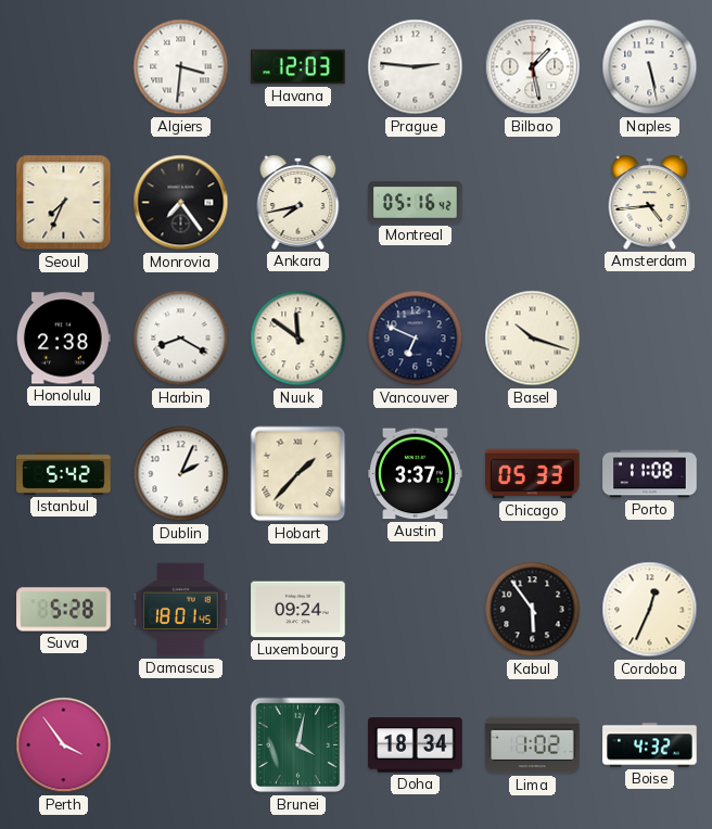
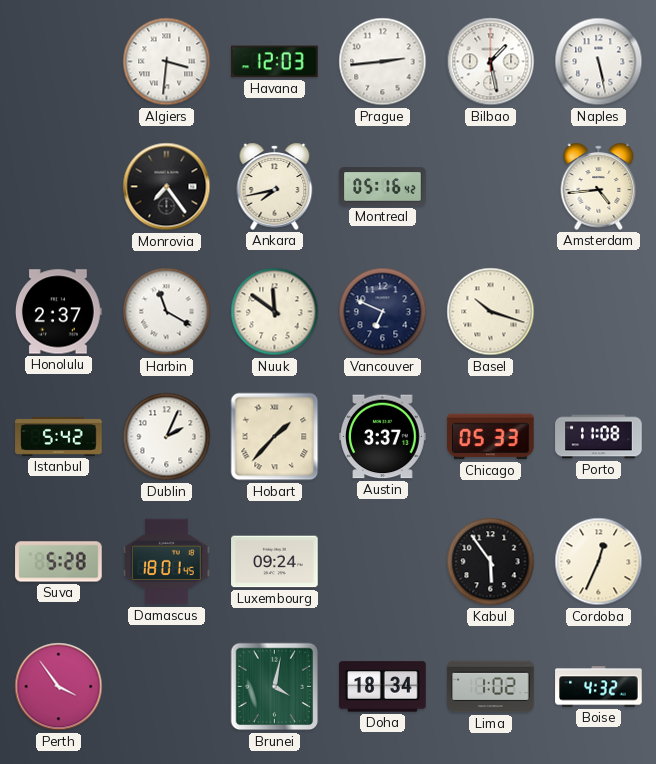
Prague: 2:46 -> 2:44
Seoul: 7:34 -> none
Honolulu: 2:38 -> 2:37
Harbin: 8:20 -> 11:20
